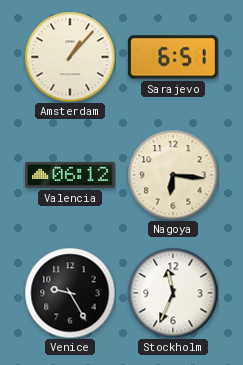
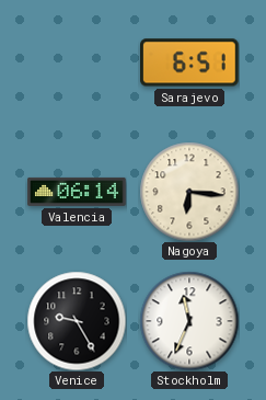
Amsterdam: 1:07 -> none
Valencia: 06:12 -> 06:14
